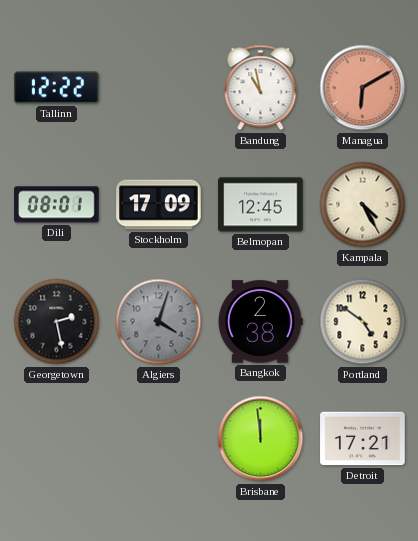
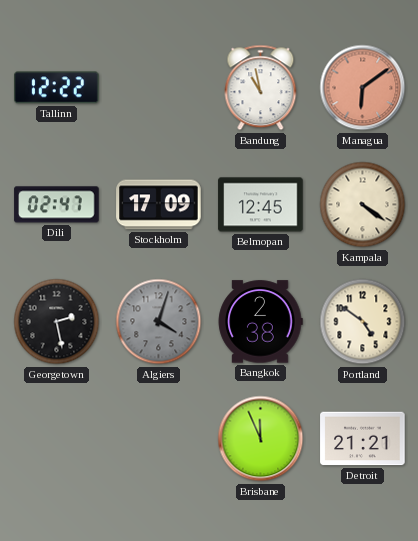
Managua: 6:10 -> 6:09
Dili: 08:01 -> 02:47
Kampala: 4:25 -> 4:21
Brisbane: 11:59 -> 11:56
Detroit: 17:21 -> 21:21
